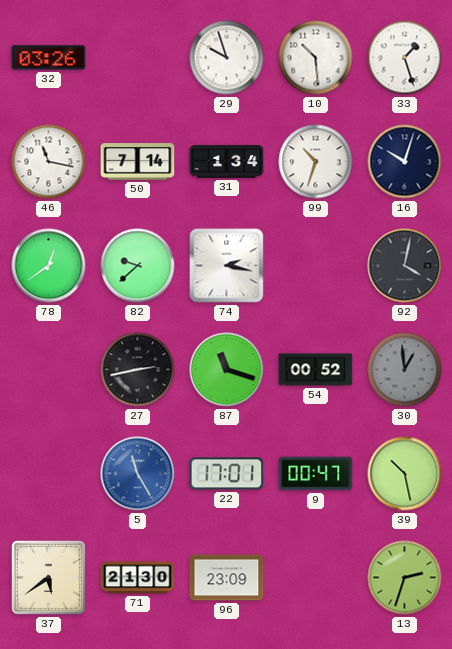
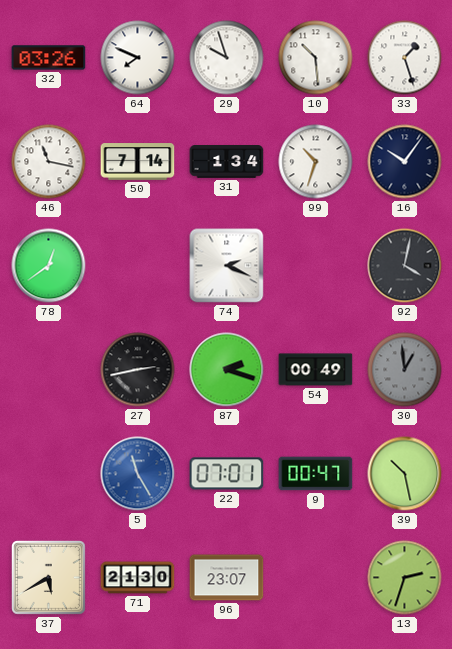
64: none -> 7:49
16: 10:03 -> 10:06
82: 9:38 -> none
74: 2:17 -> 2:19
87: 11:18 -> 2:18
54: 00:52 -> 00:49
22: 17:01 -> 07:01
37: 5:39 -> 5:40
96: 23:09 -> 23:07
